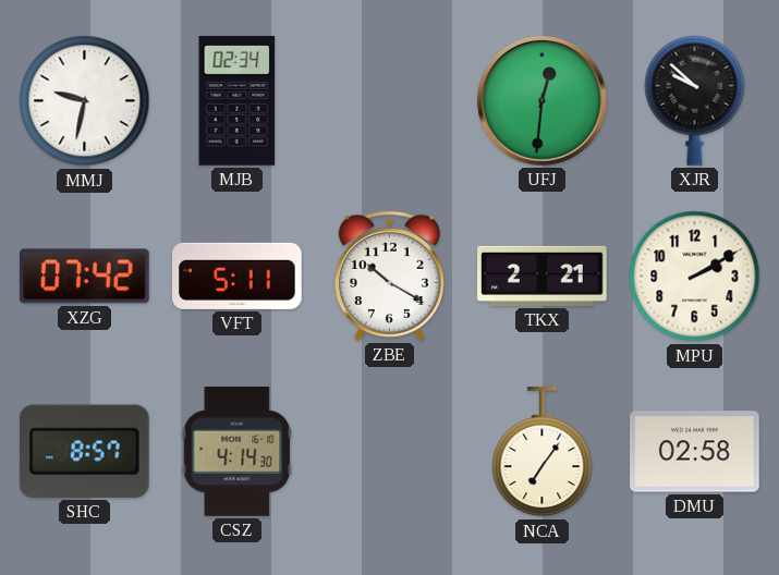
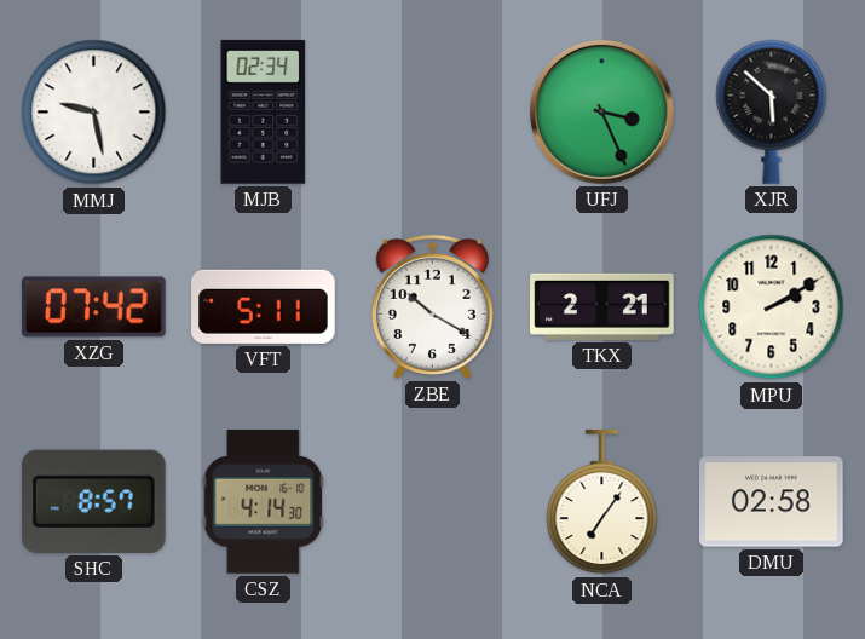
MMJ: 9:32 -> 9:28
UFJ: 12:31 -> 3:26
XJR: 9:52 -> 5:52
